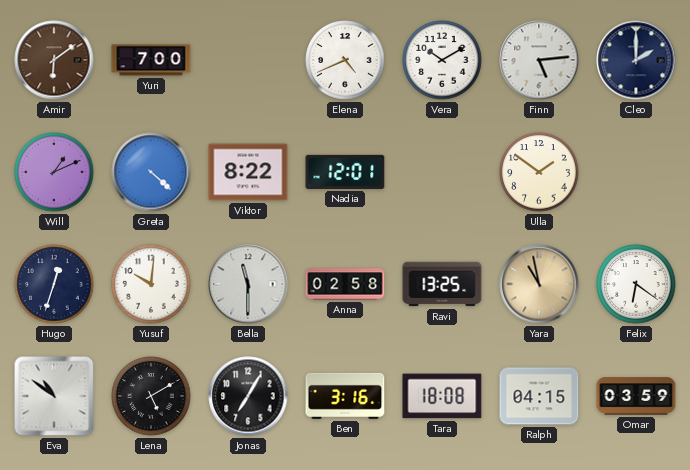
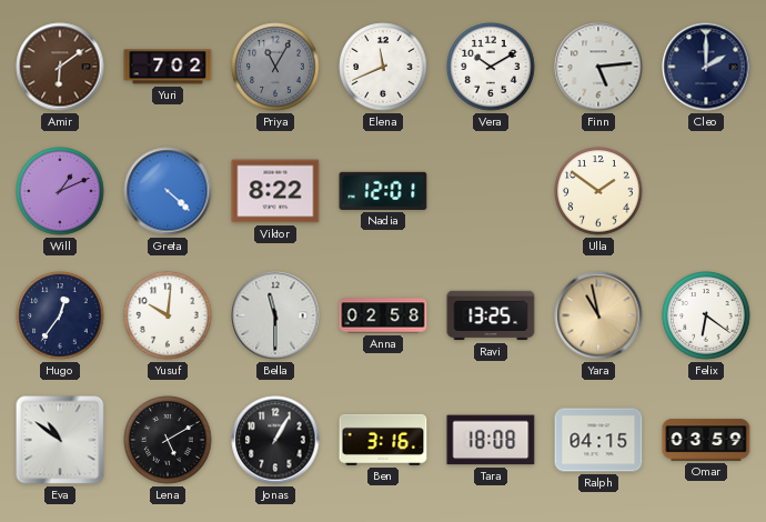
Yuri: 7:00 -> 7:02
Priya: none -> 11:05
Elena: 4:41 -> 11:41
Hugo: 12:33 -> 12:36
Jonas: 7:05 -> 1:05
